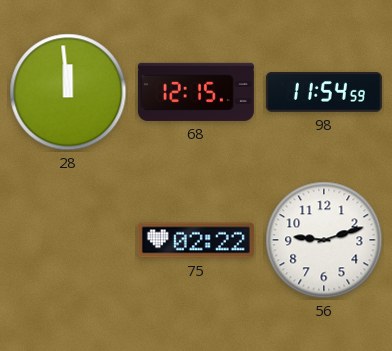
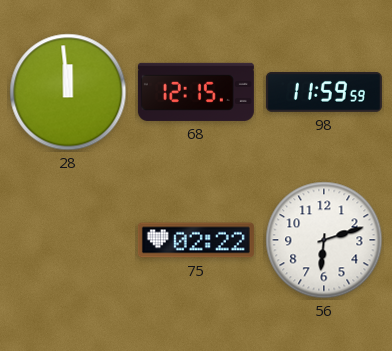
98: 11:54 -> 11:59
56: 9:12 -> 6:12
